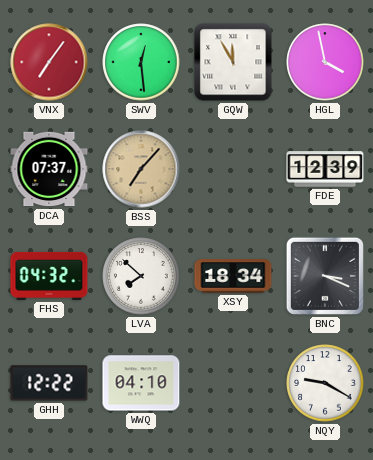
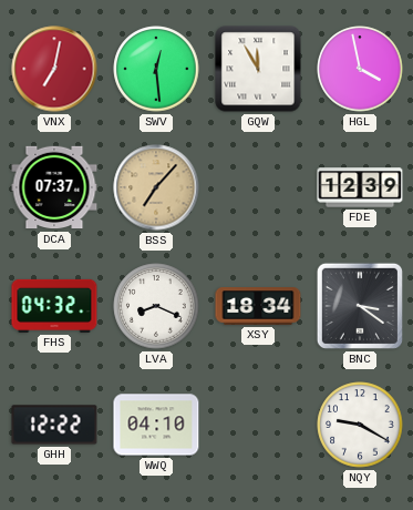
VNX: 7:06 -> 7:02
LVA: 7:52 -> 8:19
BNC: 3:19 -> 3:21
